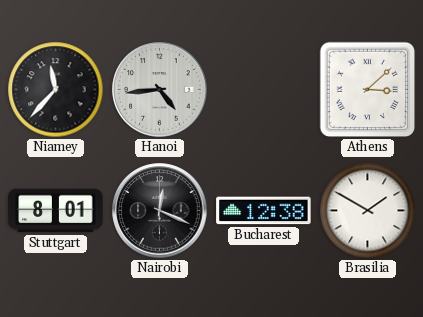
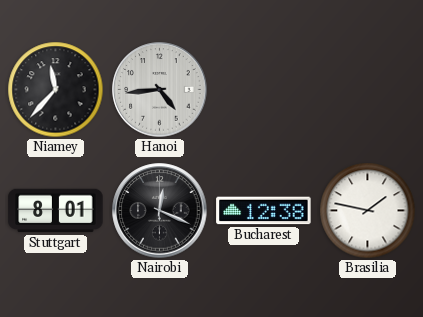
Athens: 3:08 -> none
Brasilia: 1:50 -> 1:47
